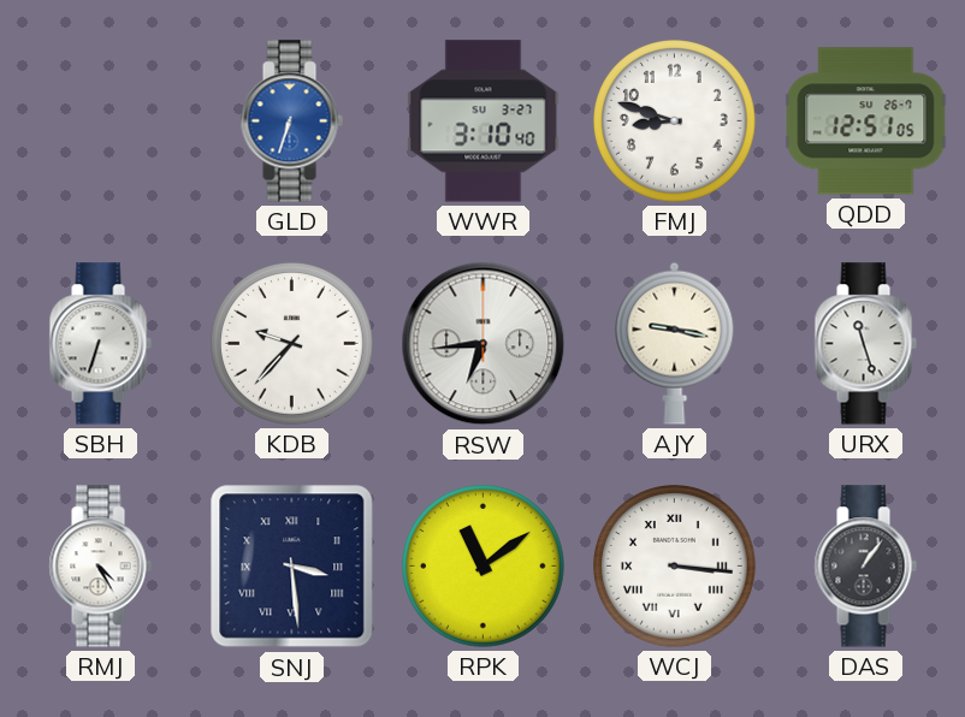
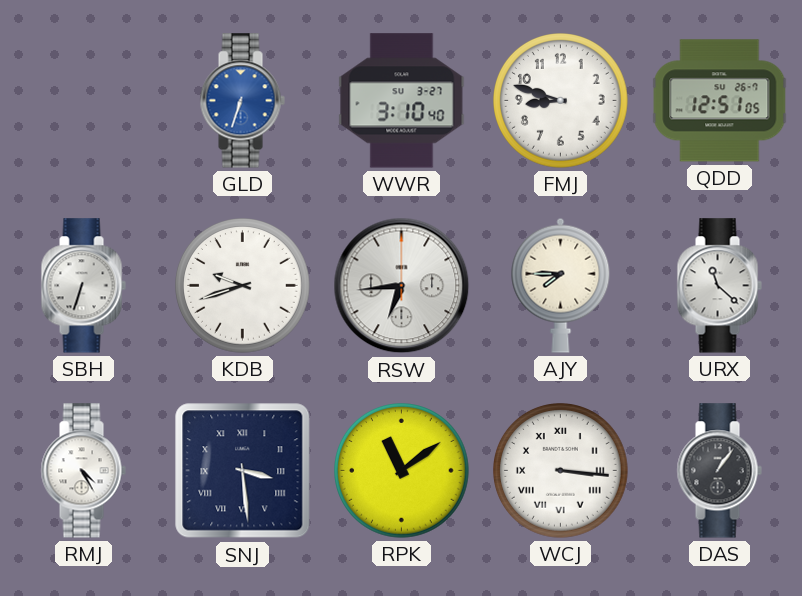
KDB: 9:37 -> 9:42
AJY: 9:17 -> 7:45
URX: 11:27 -> 11:22
